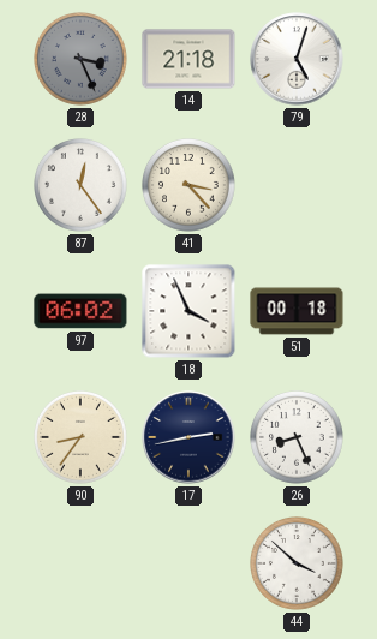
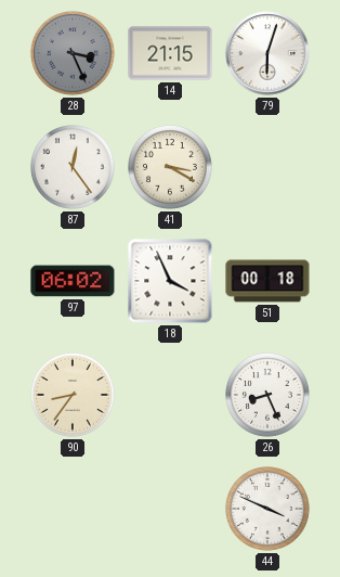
14: 21:18 -> 21:15
79: 5:03 -> 6:03
41: 3:23 -> 3:20
17: 2:43 -> none
44: 3:52 -> 3:49
